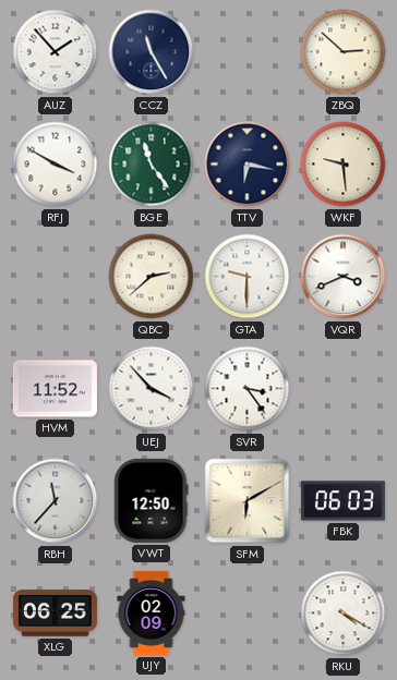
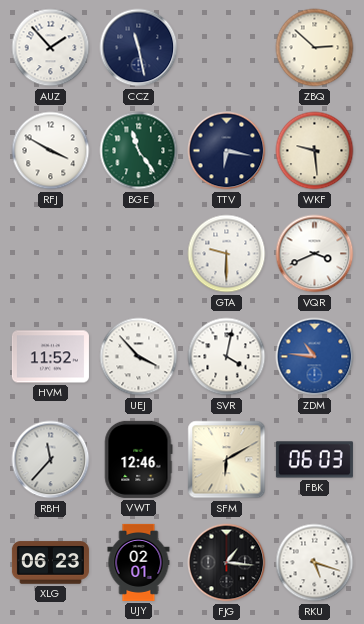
CCZ: 11:25 -> 11:28
QBC: 2:38 -> none
SVR: 3:24 -> 4:02
ZDM: none -> 10:46
VWT: 12:50 -> 12:46
XLG: 06:25 -> 06:23
UJY: 02:09 -> 02:01
FJG: none -> 1:16
RKU: 4:20 -> 5:18
